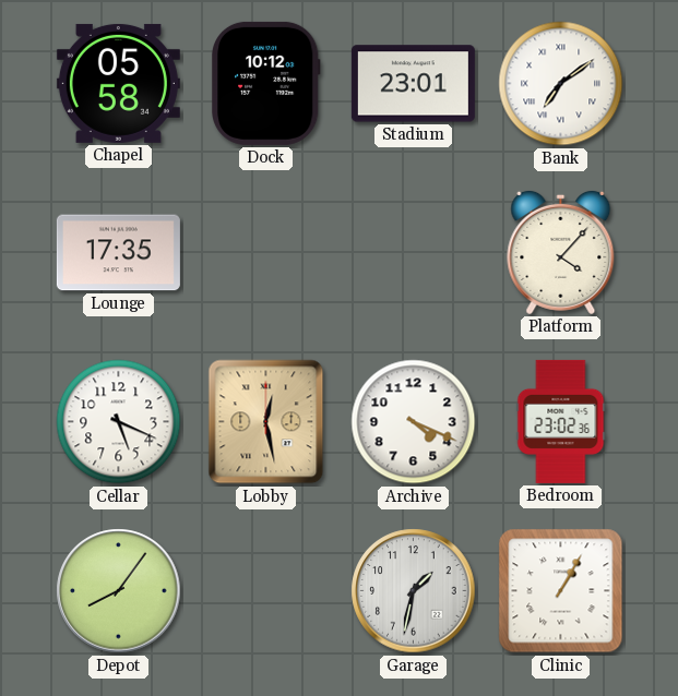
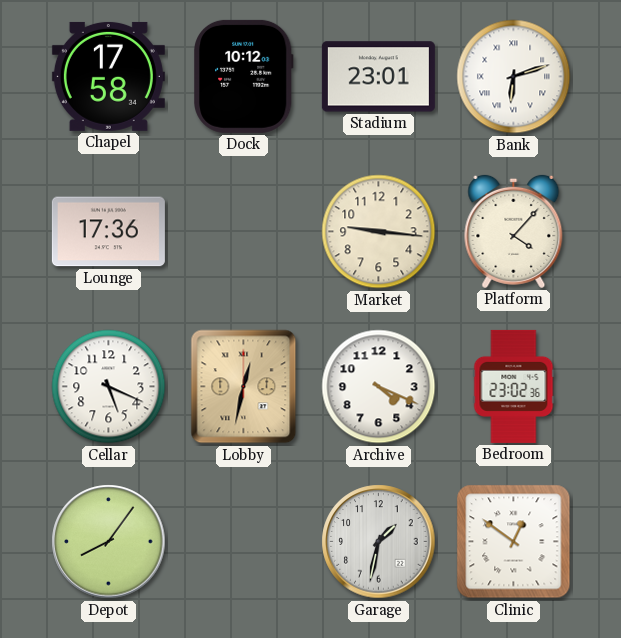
Chapel: 05:58 -> 17:58
Bank: 7:09 -> 6:12
Lounge: 17:35 -> 17:36
Market: none -> 9:16
Lobby: 12:28 -> 12:32
Clinic: 1:05 -> 12:51
